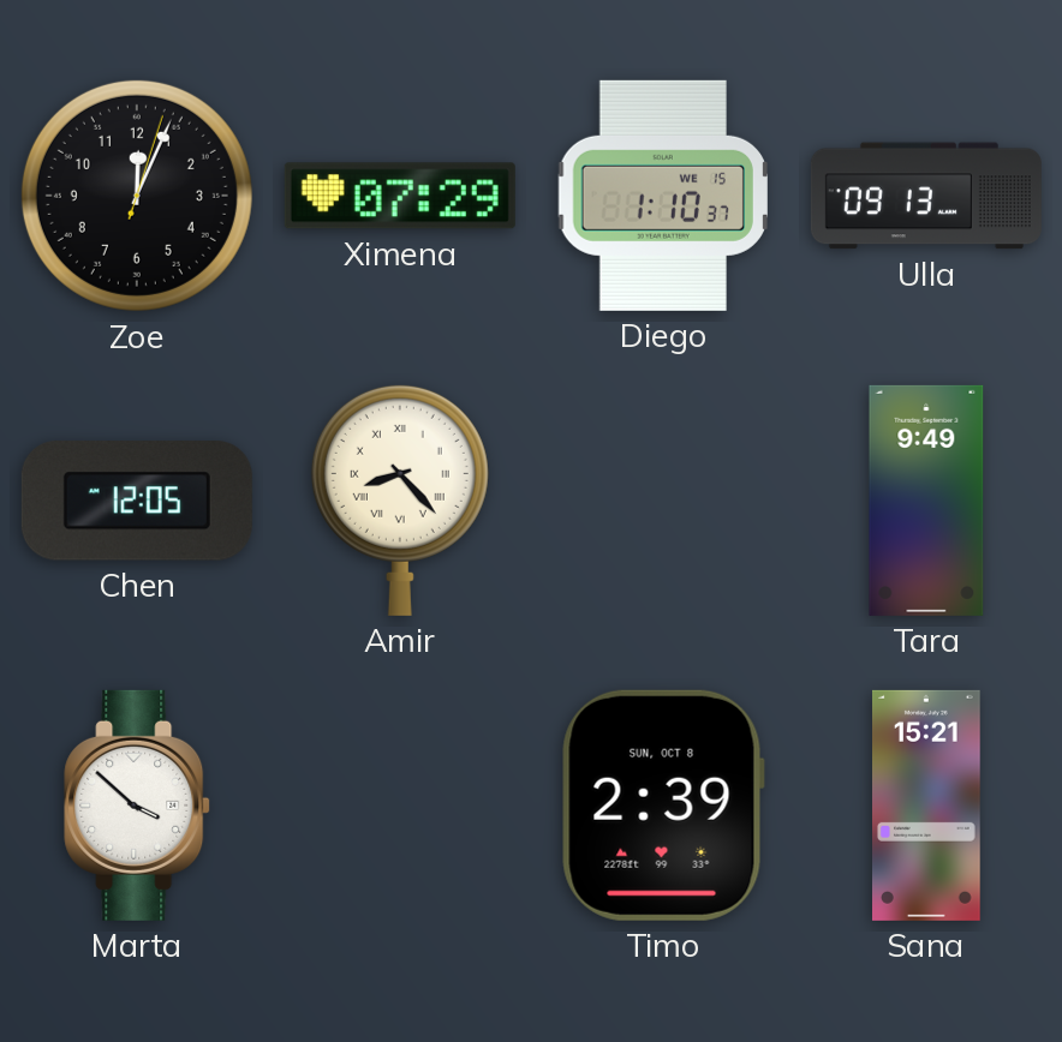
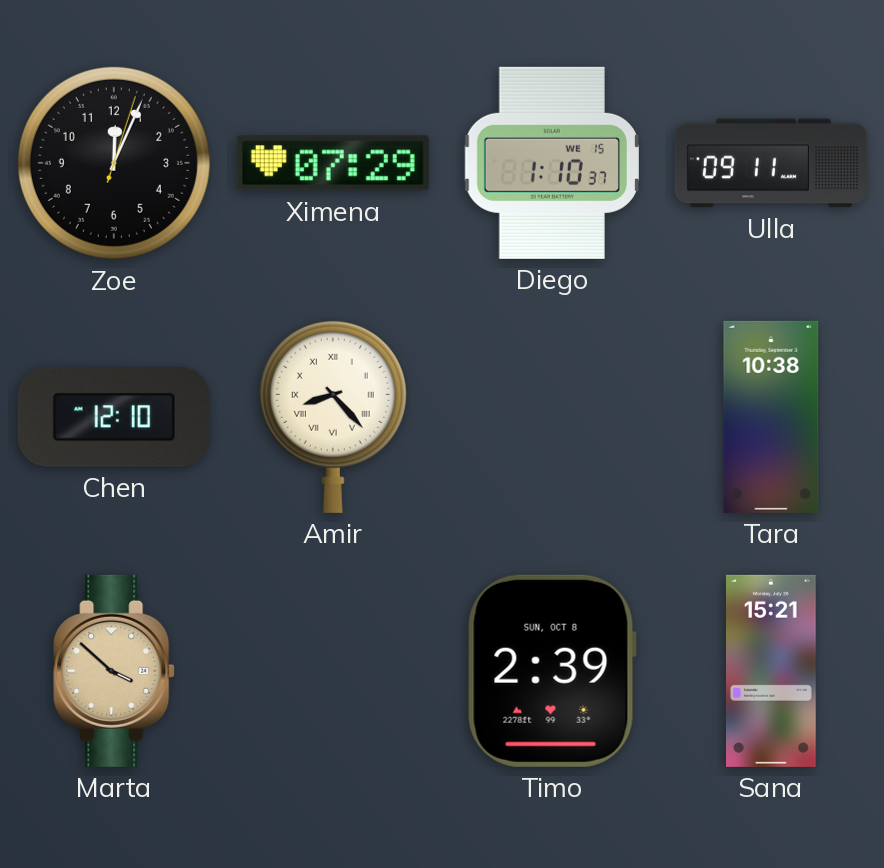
Ulla: 09:13 -> 09:11
Chen: 12:05 -> 12:10
Tara: 9:49 -> 10:38
Marta dial: white -> champagne
